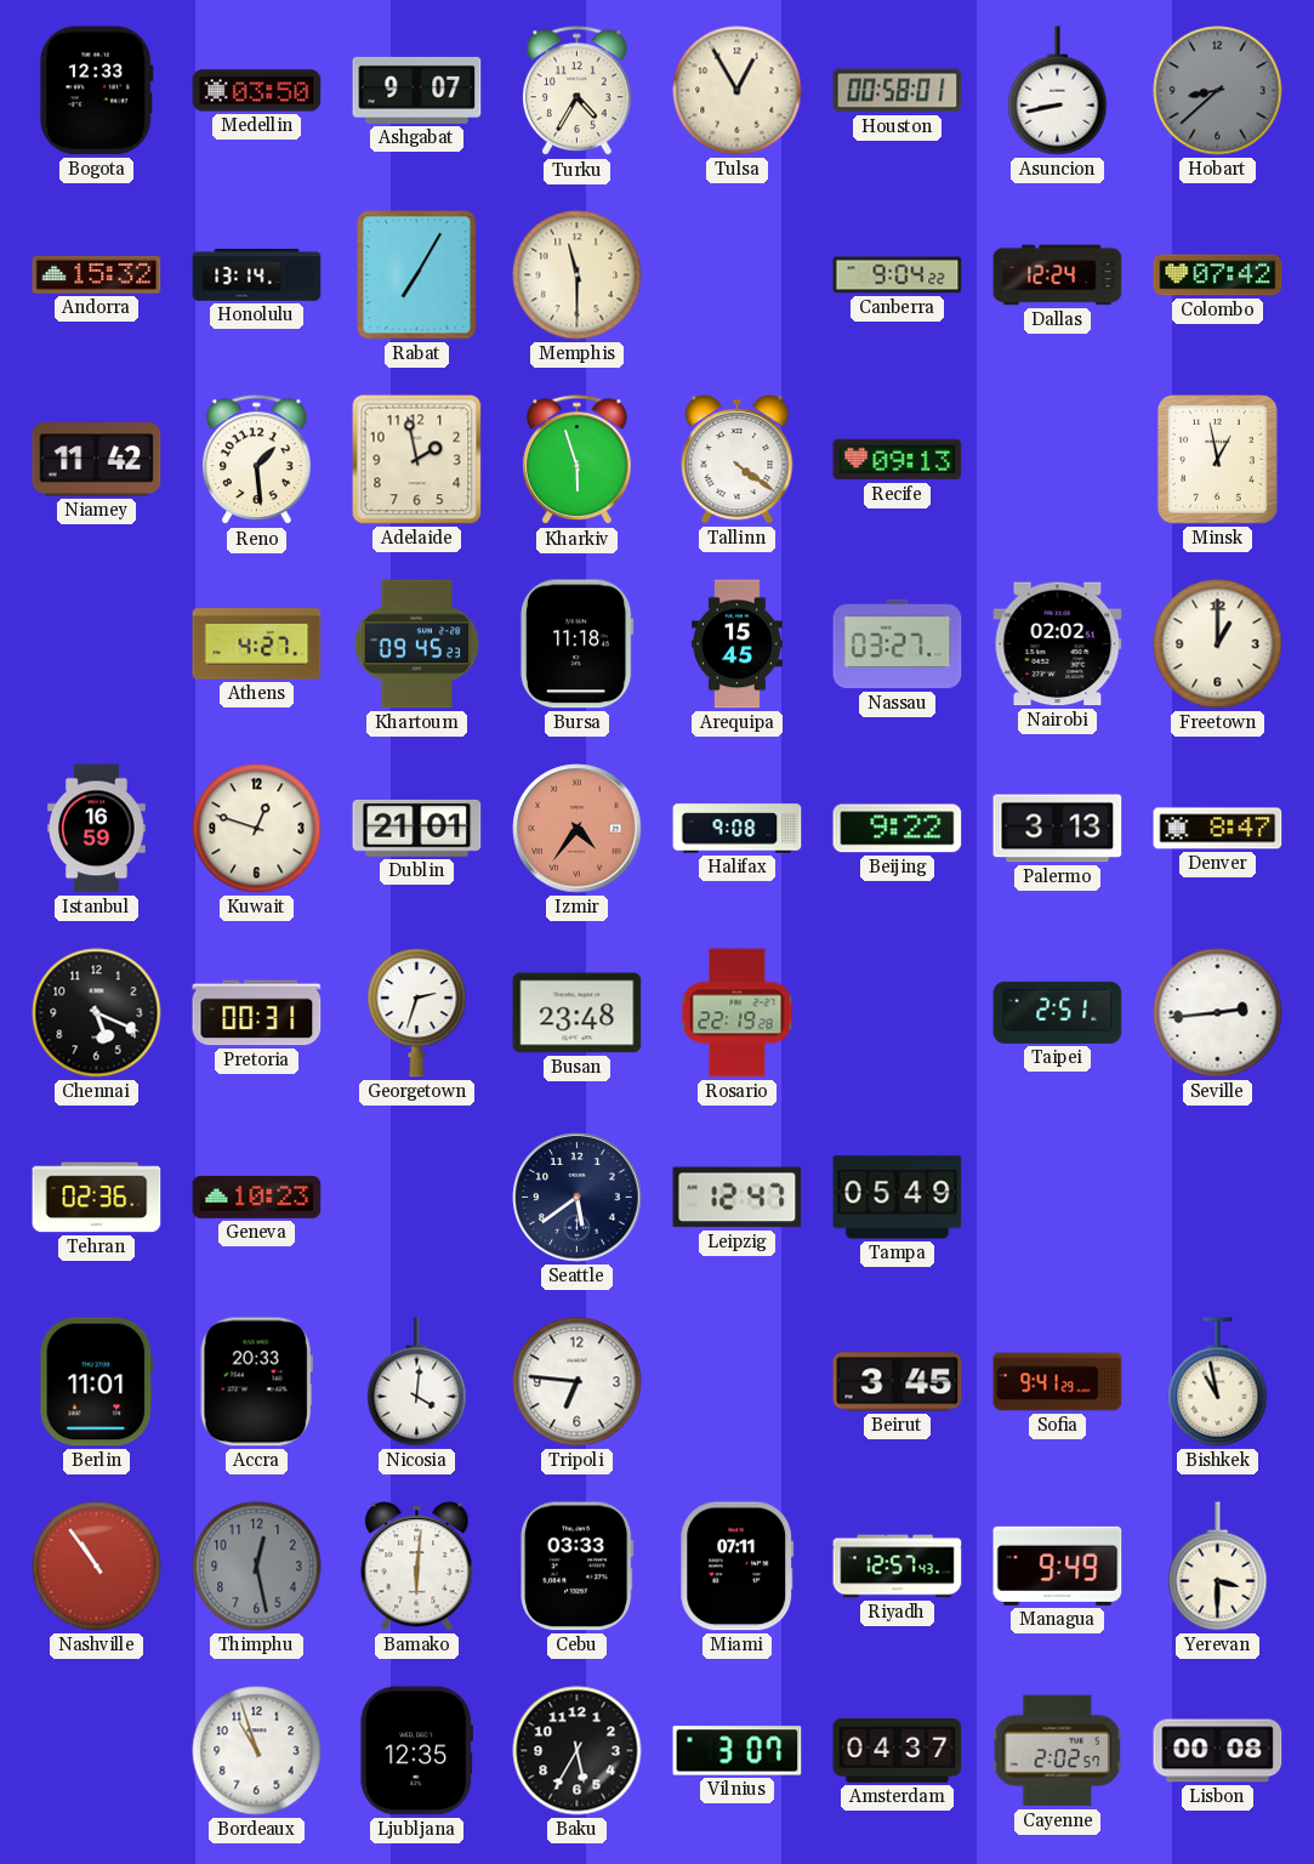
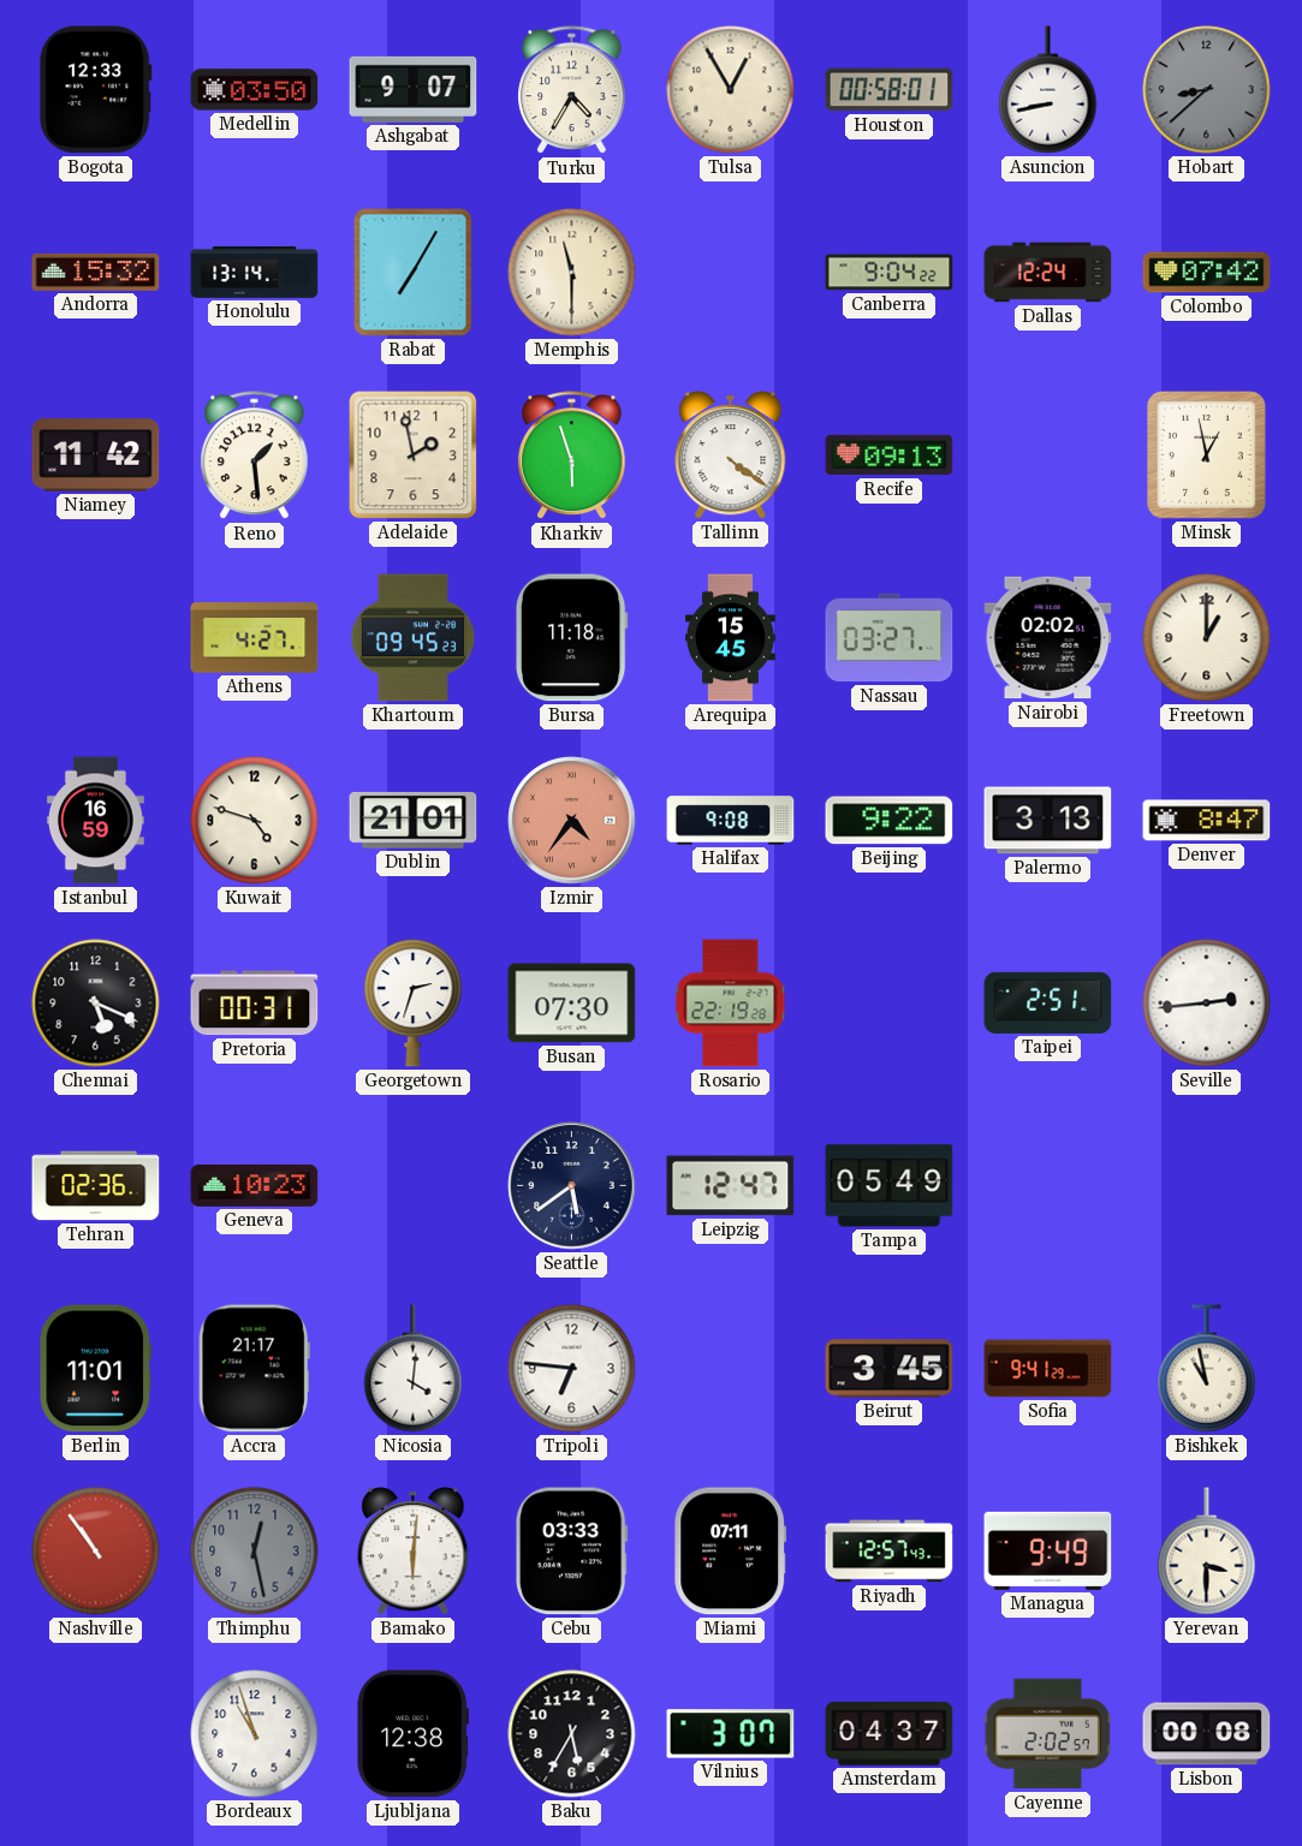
Kuwait: 12:48 -> 4:48
Busan: 23:48 -> 07:30
Accra: 20:33 -> 21:17
Ljubljana: 12:35 -> 12:38
